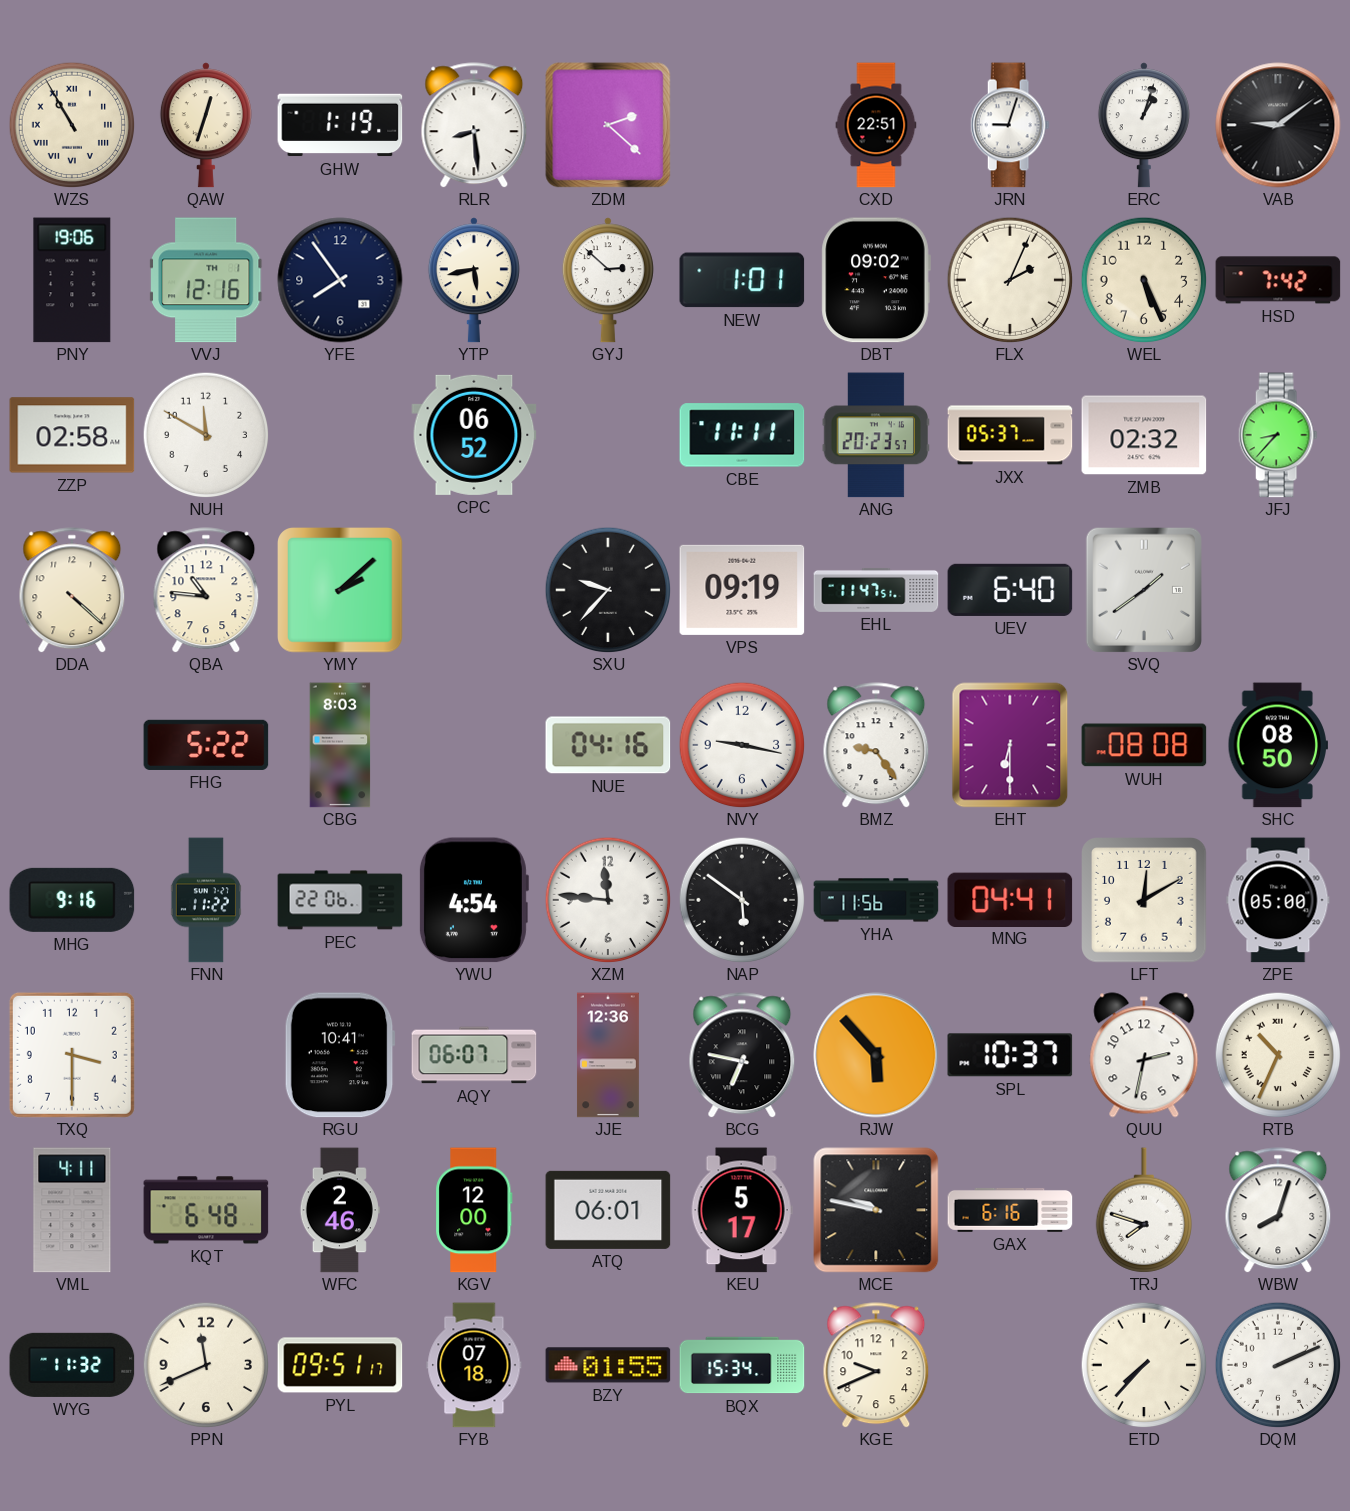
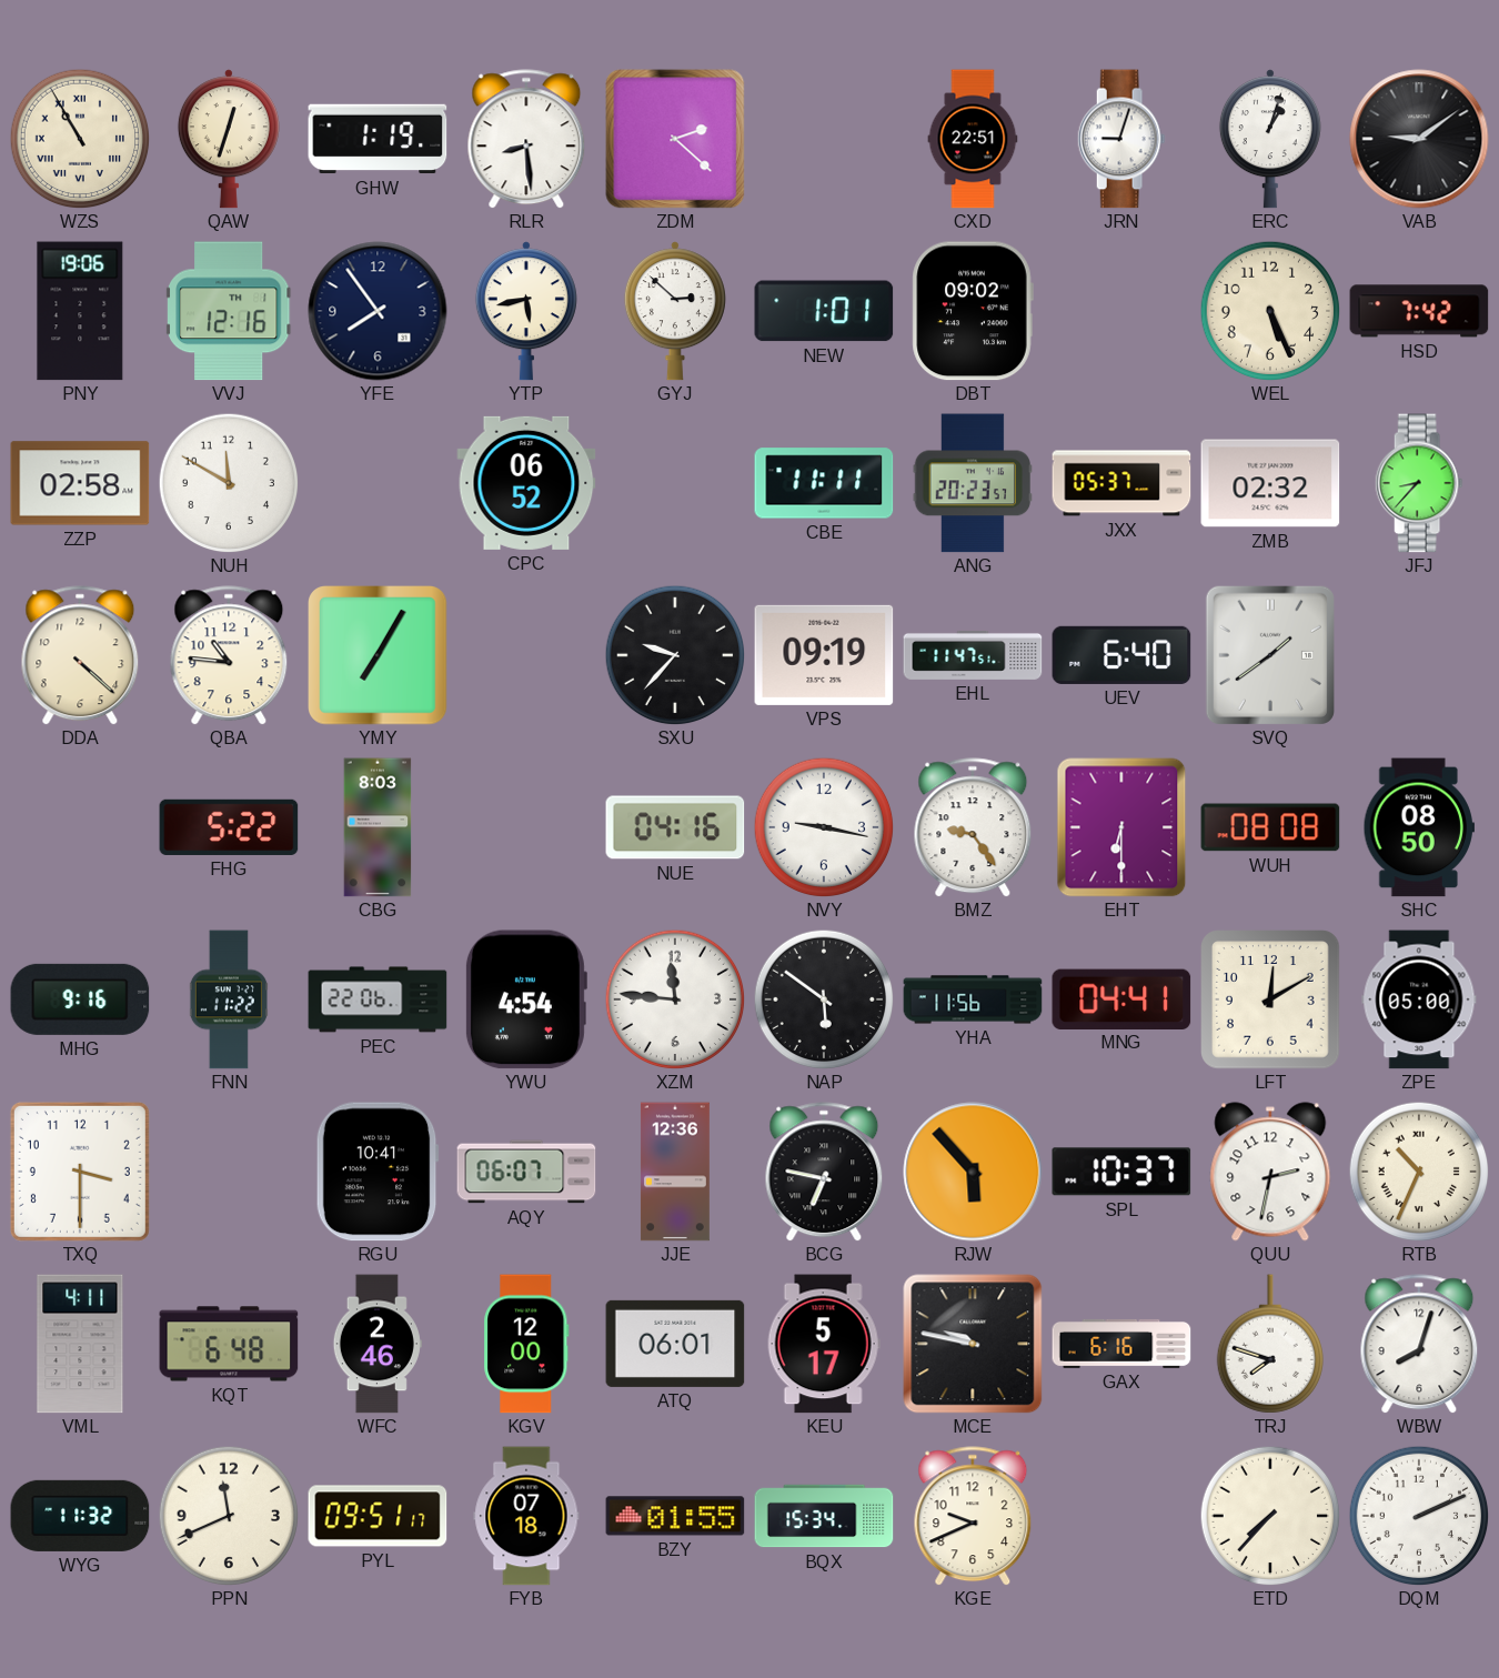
FLX: 2:04 -> none
YMY: 2:08 -> 7:05
